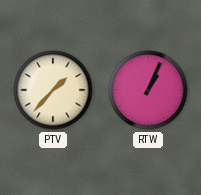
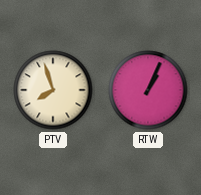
PTV: 1:37 -> 7:57
